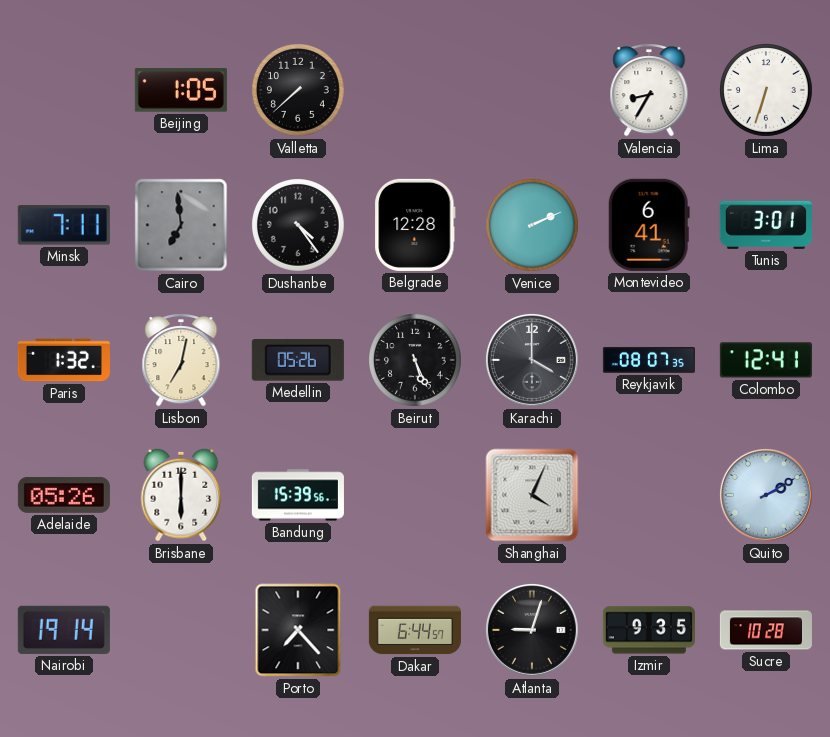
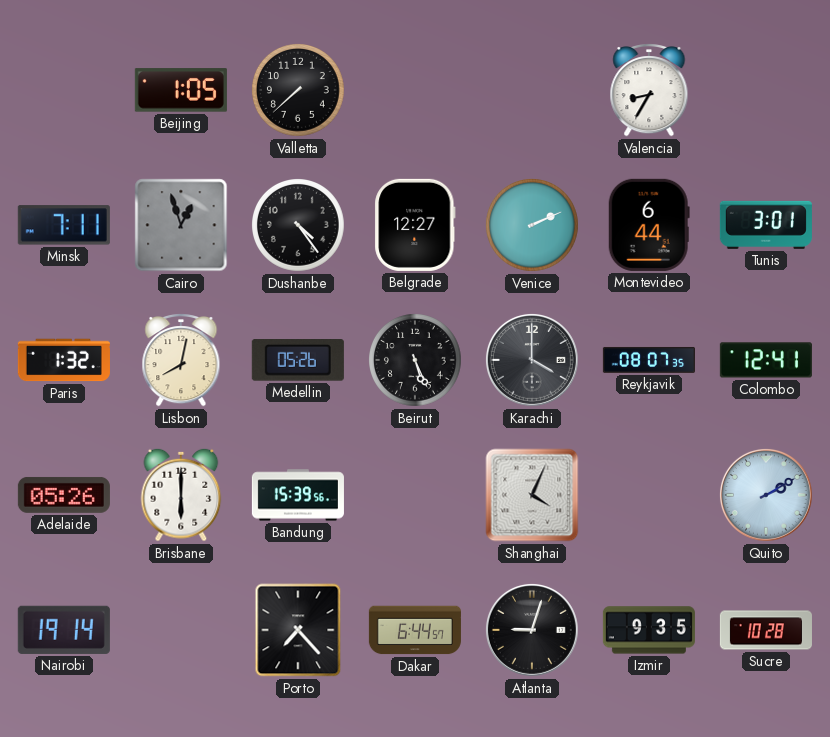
Lima: 6:33 -> none
Cairo: 6:59 -> 12:57
Belgrade: 12:28 -> 12:27
Montevideo: 6:41 -> 6:44
Lisbon: 7:02 -> 8:02
